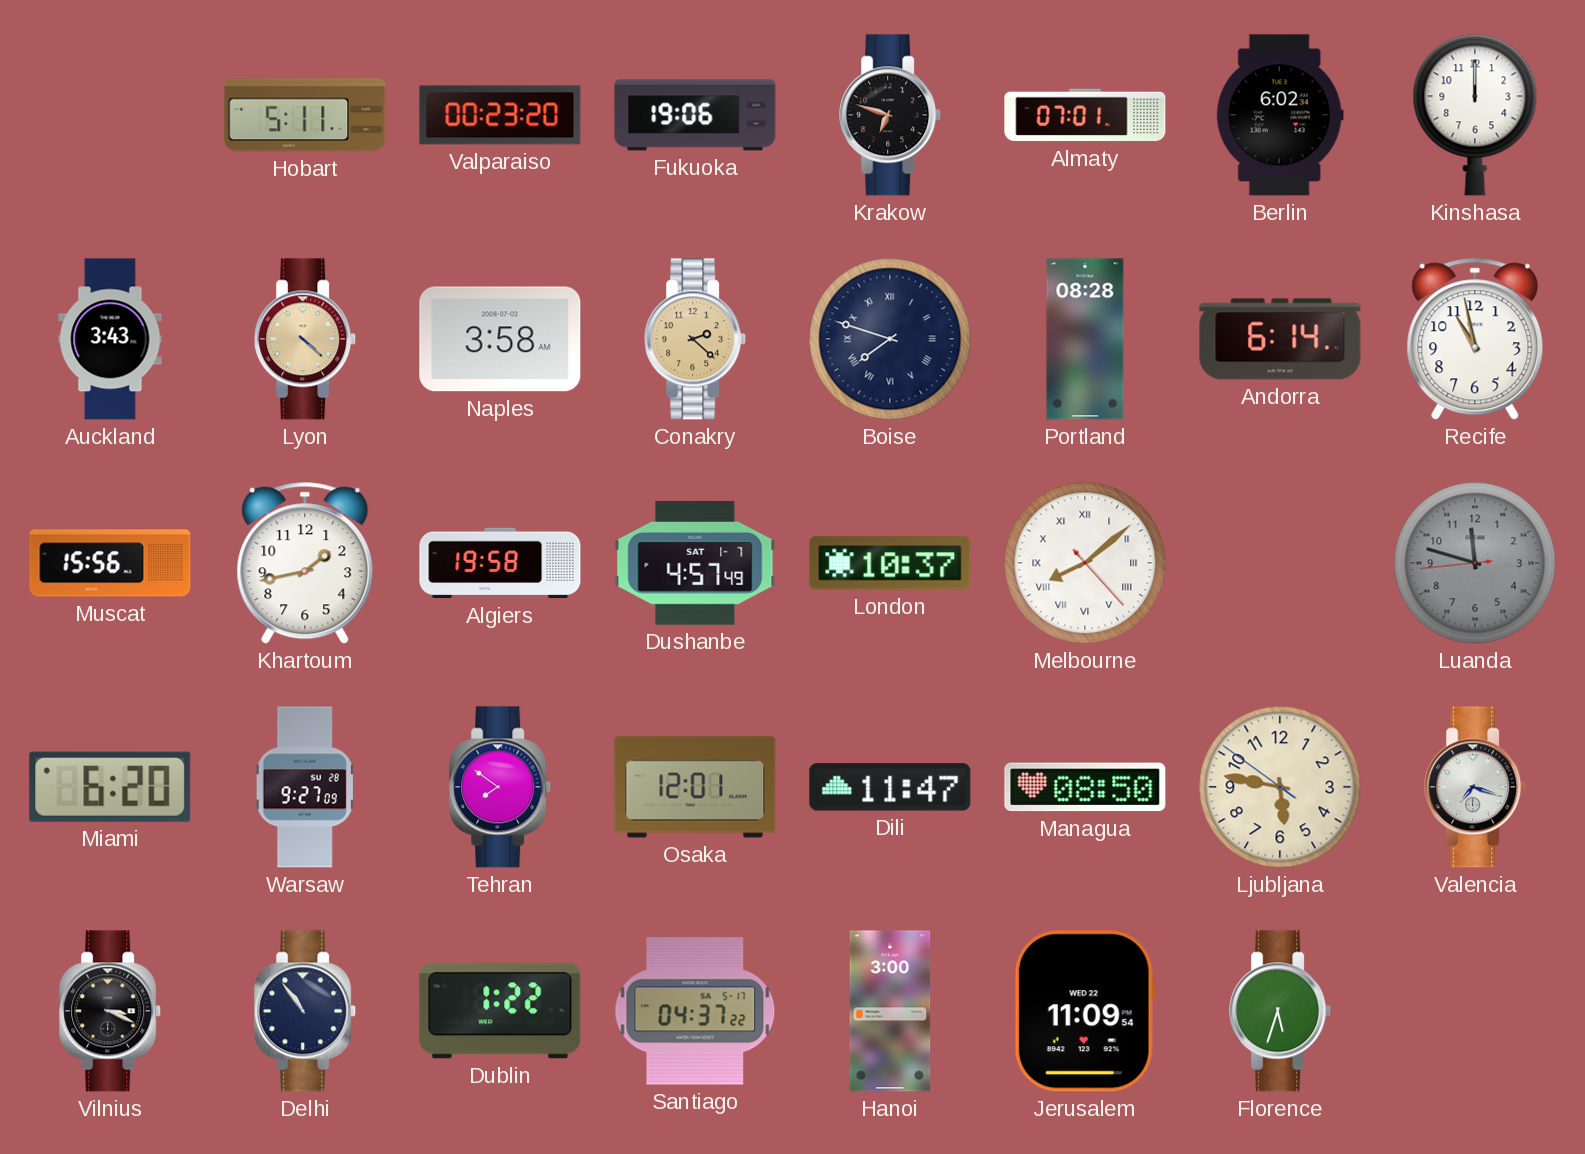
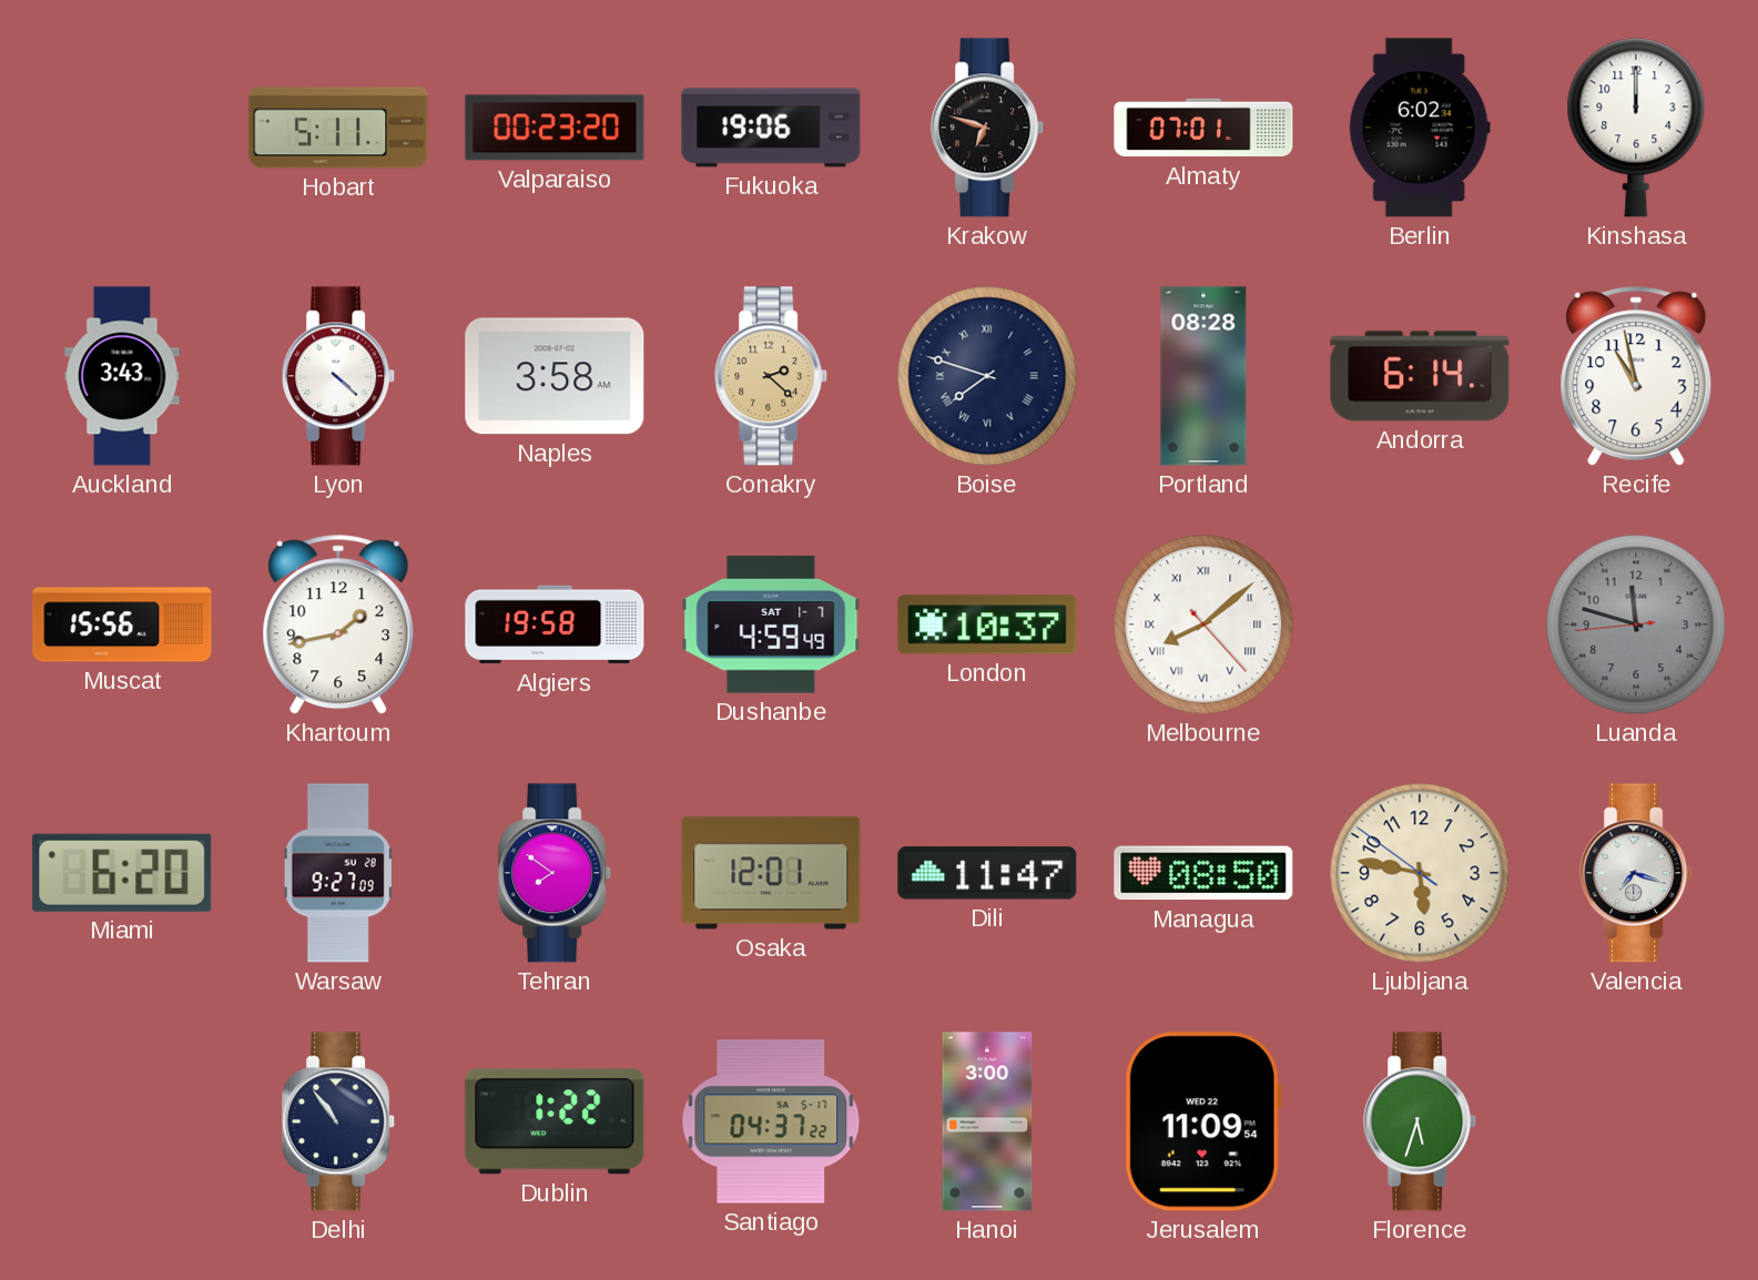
Lyon dial: champagne -> white
Dushanbe: 4:57 -> 4:59
Vilnius: 3:19 -> none
